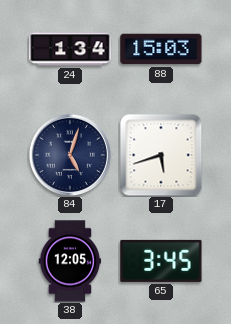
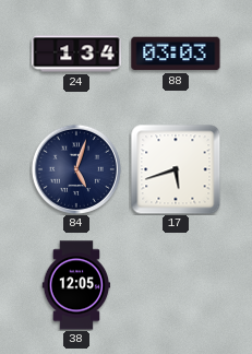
88: 15:03 -> 03:03
65: 3:45 -> none
